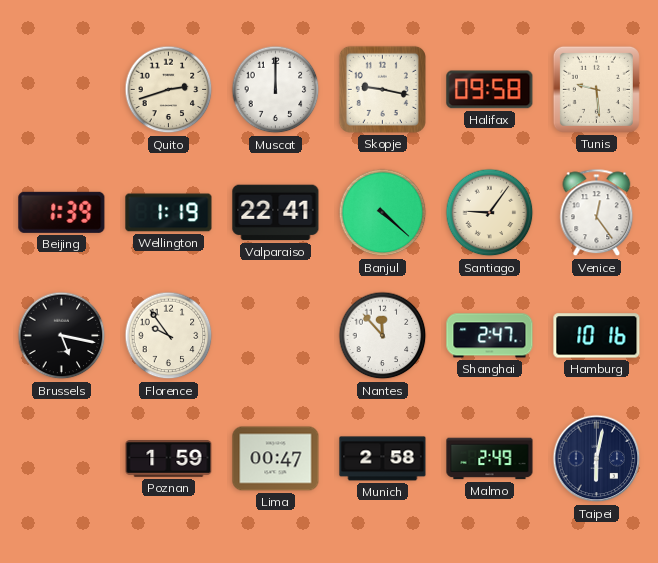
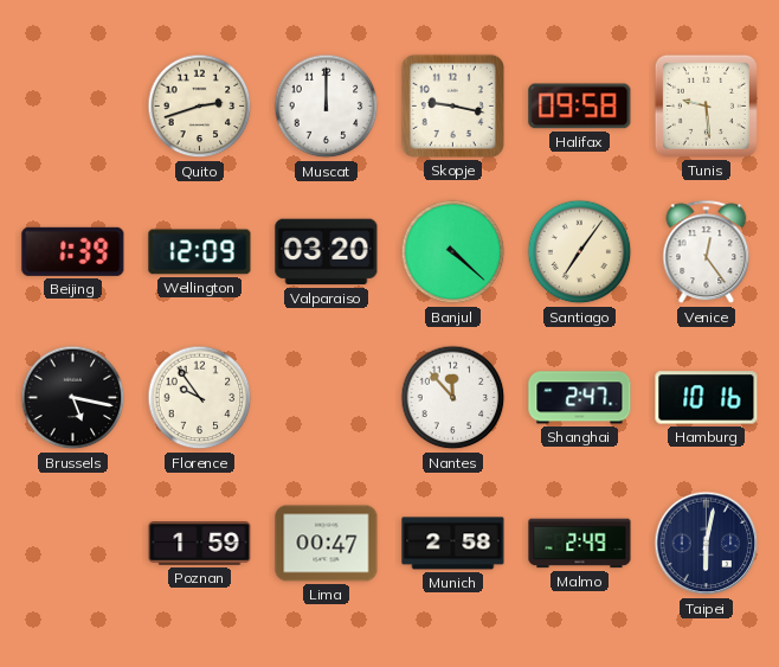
Wellington: 1:19 -> 12:09
Valparaiso: 22:41 -> 03:20
Santiago: 9:06 -> 7:06
